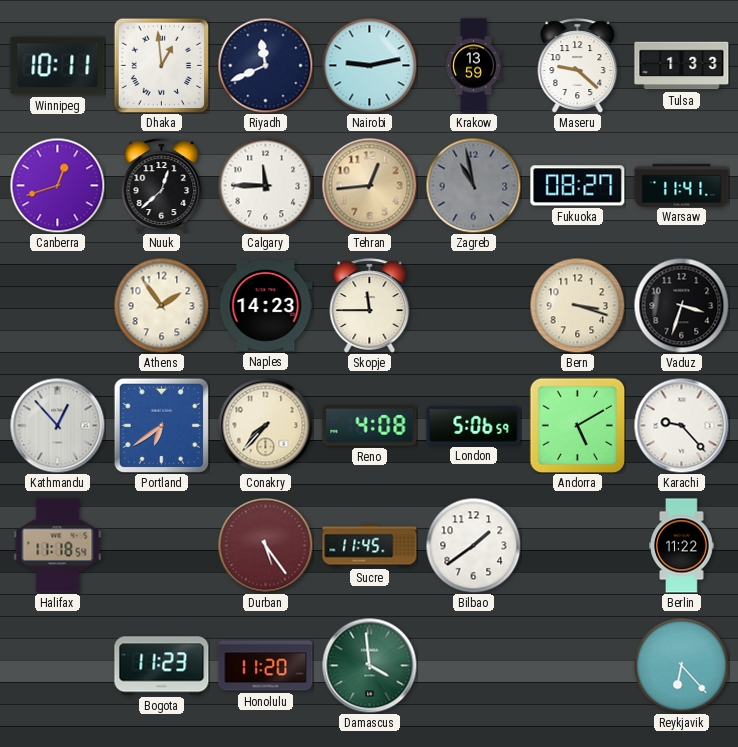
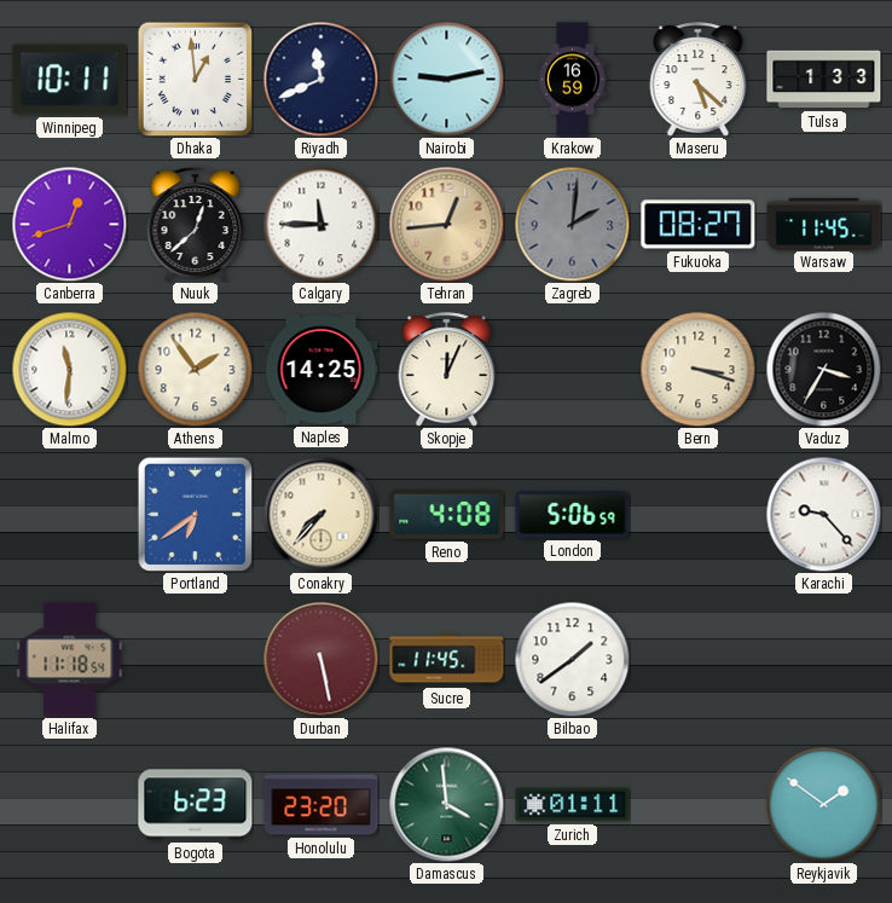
Krakow: 13:59 -> 16:59
Maseru: 9:22 -> 5:22
Zagreb: 10:58 -> 2:01
Warsaw: 11:41 -> 11:45
Malmo: none -> 11:31
Naples: 14:23 -> 14:25
Skopje: 11:45 -> 12:04
Vaduz: 3:33 -> 3:35
Kathmandu: 12:53 -> none
Andorra: 5:10 -> none
Durban: 5:24 -> 5:28
Berlin: 11:22 -> none
Bogota: 11:23 -> 6:23
Honolulu: 11:20 -> 23:20
Zurich: none -> 01:11
Reykjavik: 6:23 -> 1:51
